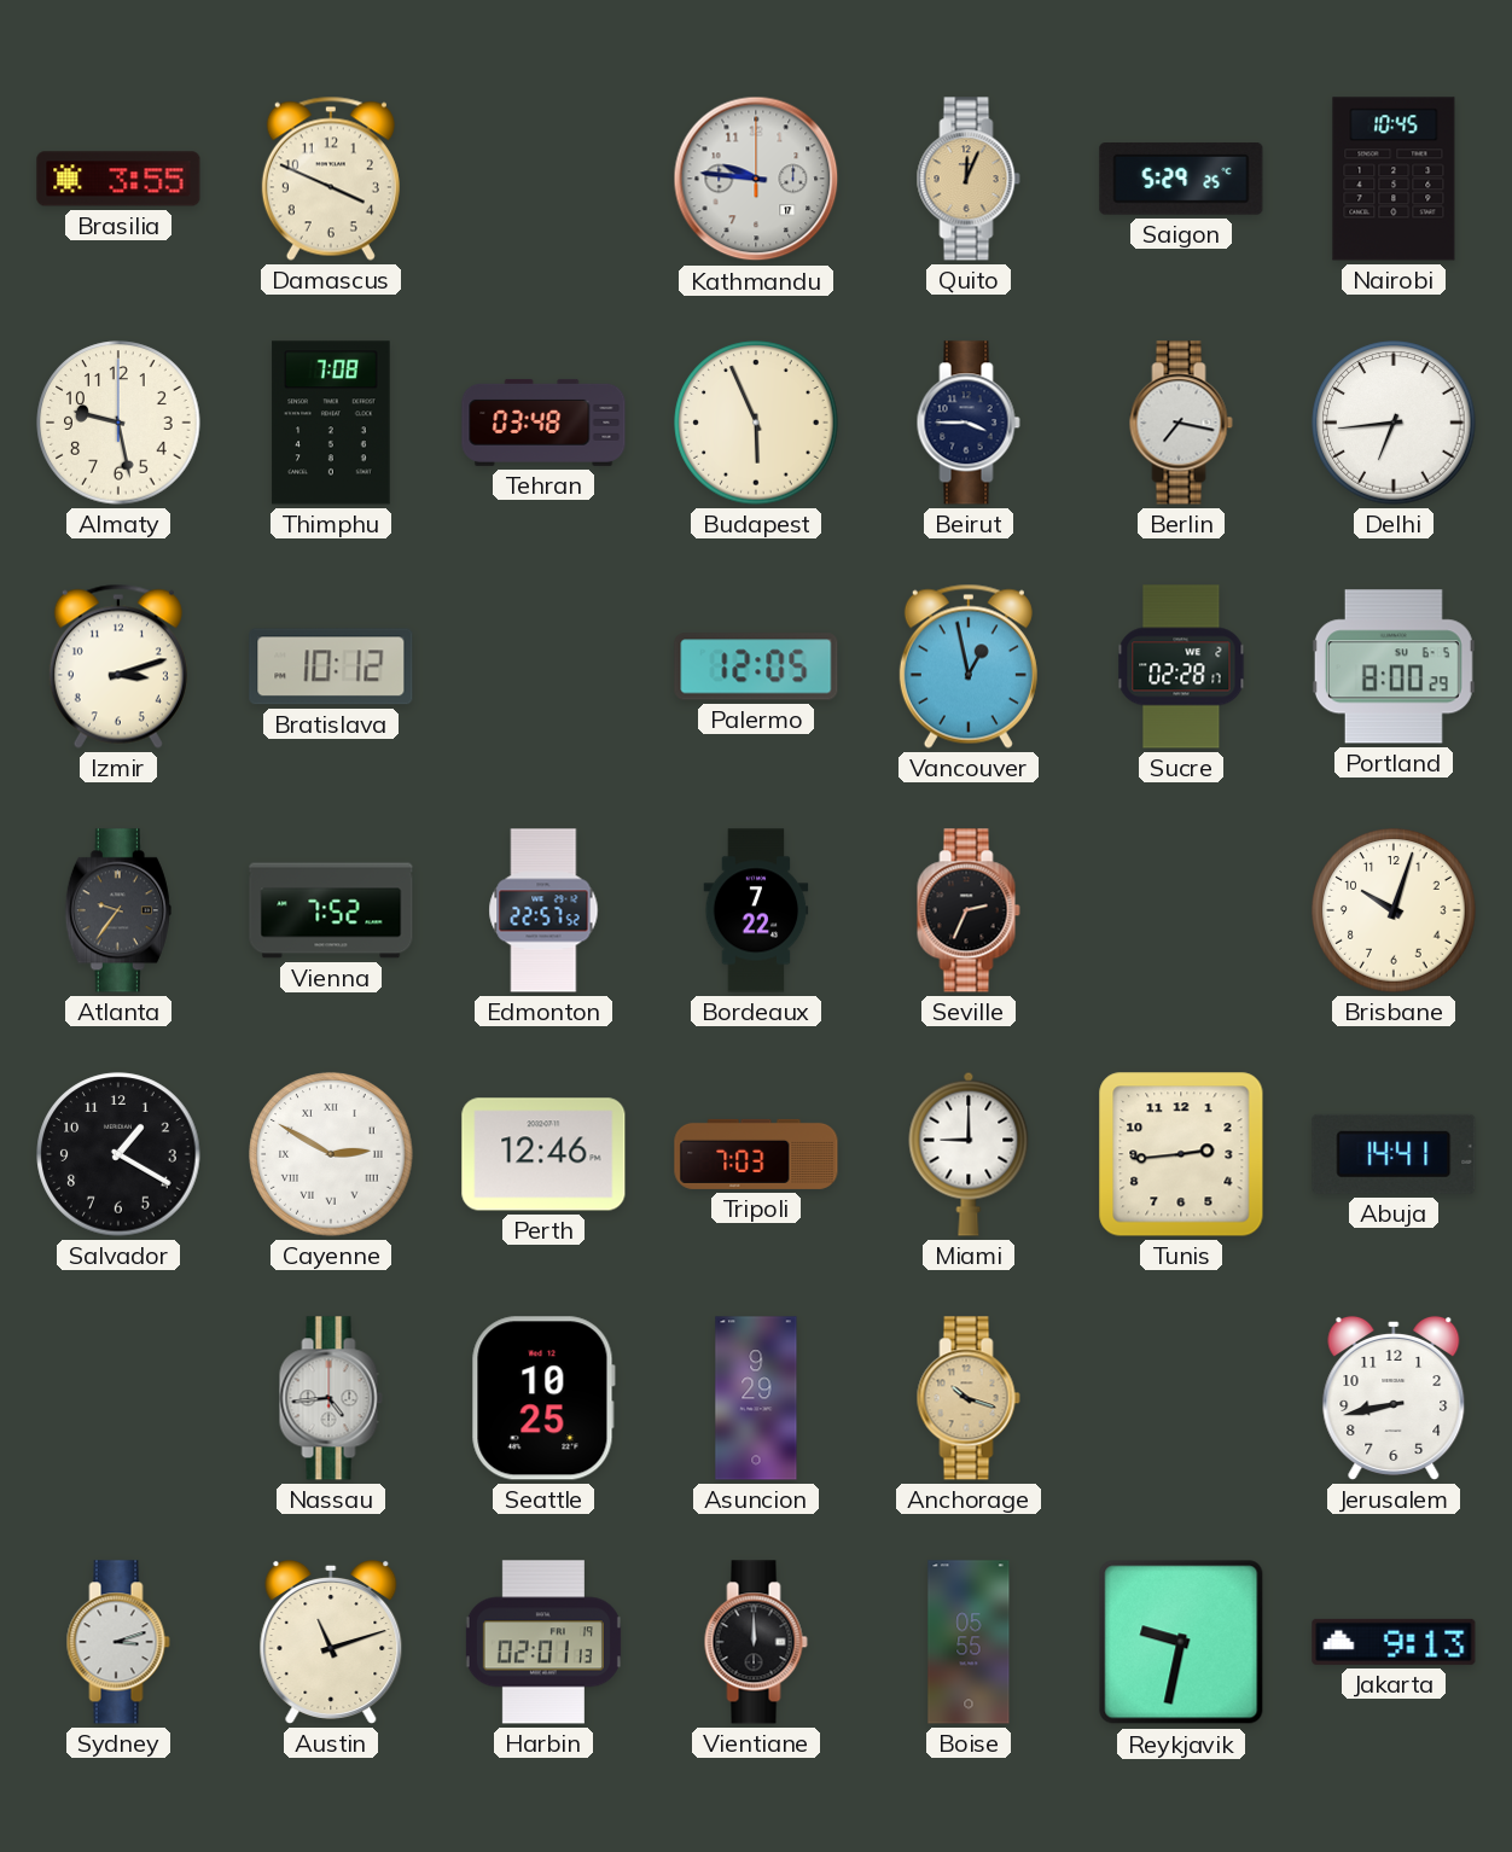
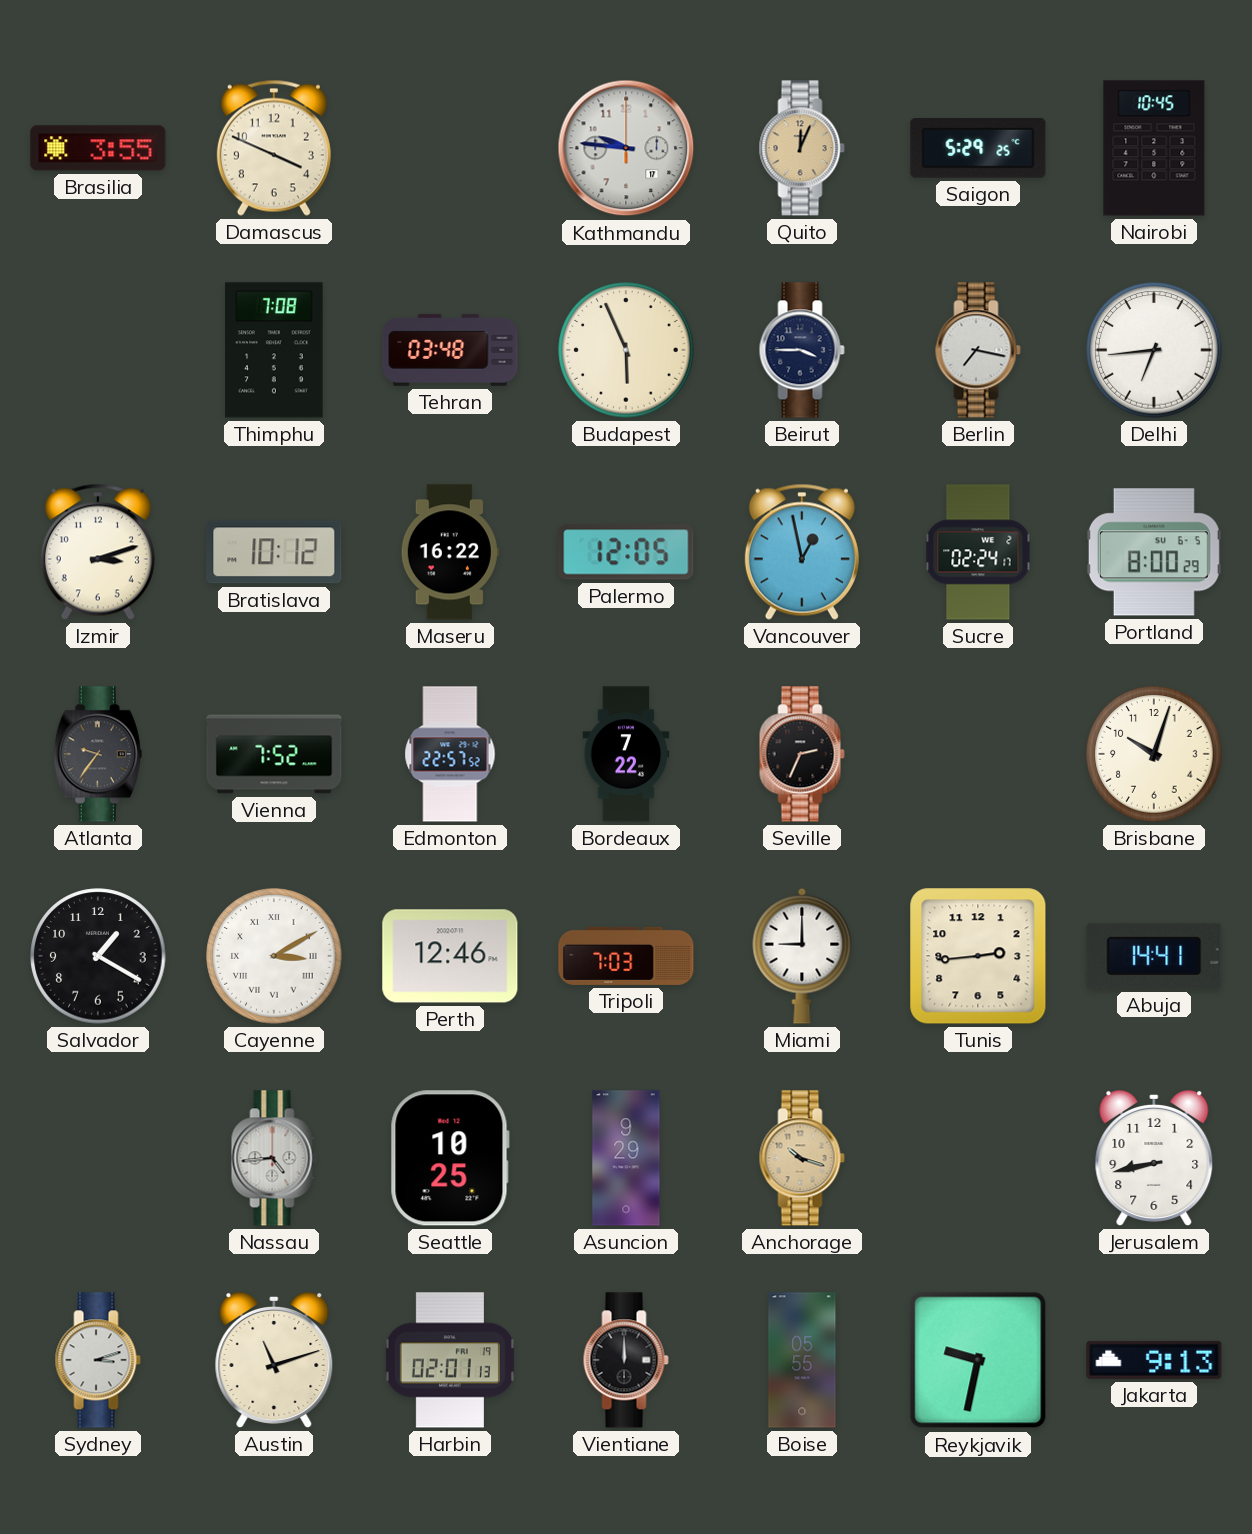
Almaty: 9:28 -> none
Maseru: none -> 16:22
Sucre: 02:28 -> 02:24
Cayenne: 2:50 -> 3:10
